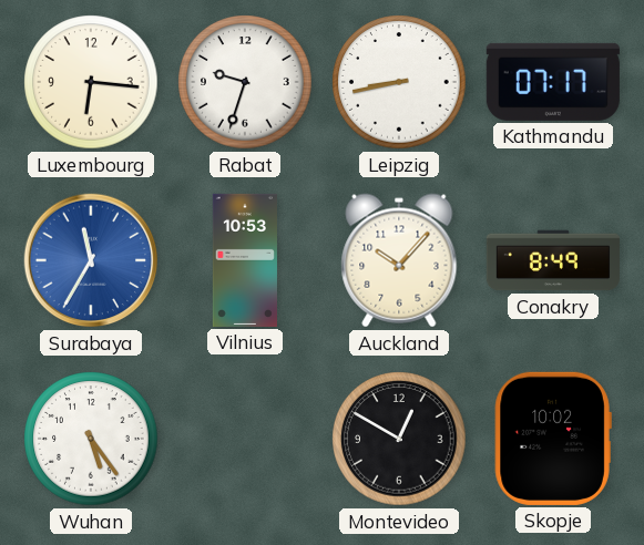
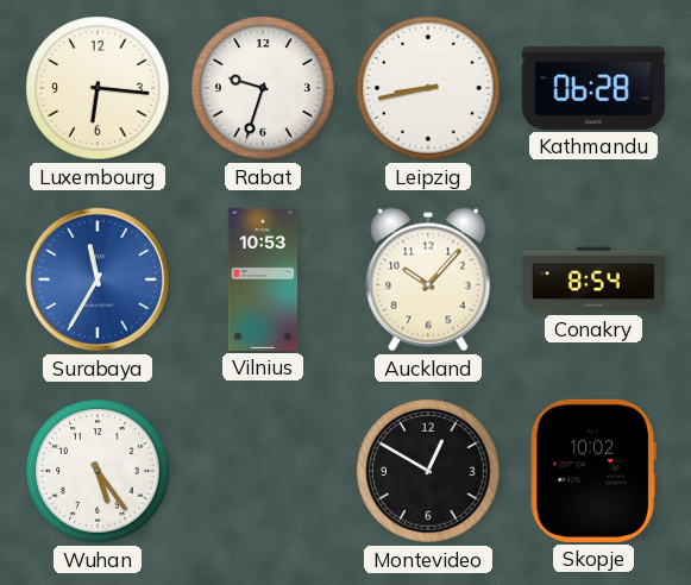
Kathmandu: 07:17 -> 06:28
Conakry: 8:49 -> 8:54
